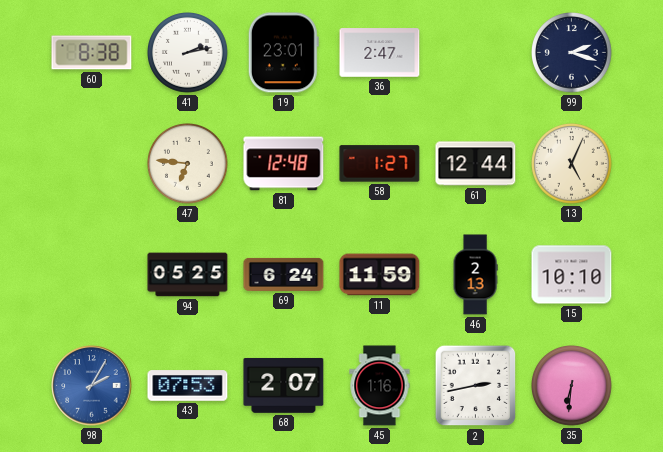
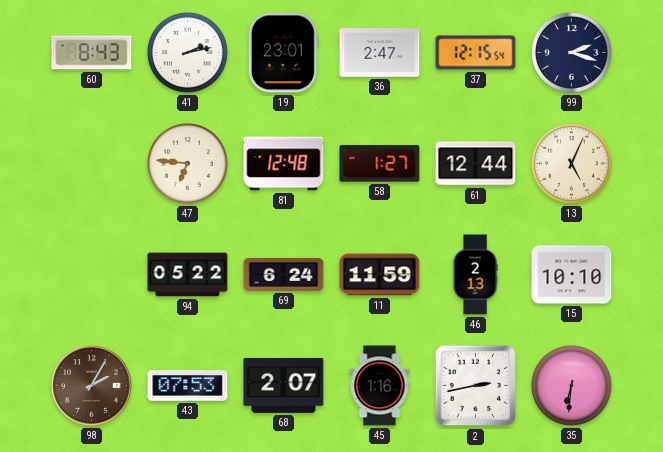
60: 8:38 -> 8:43
37: none -> 12:15
94: 05:25 -> 05:22
98 dial: blue -> brown
